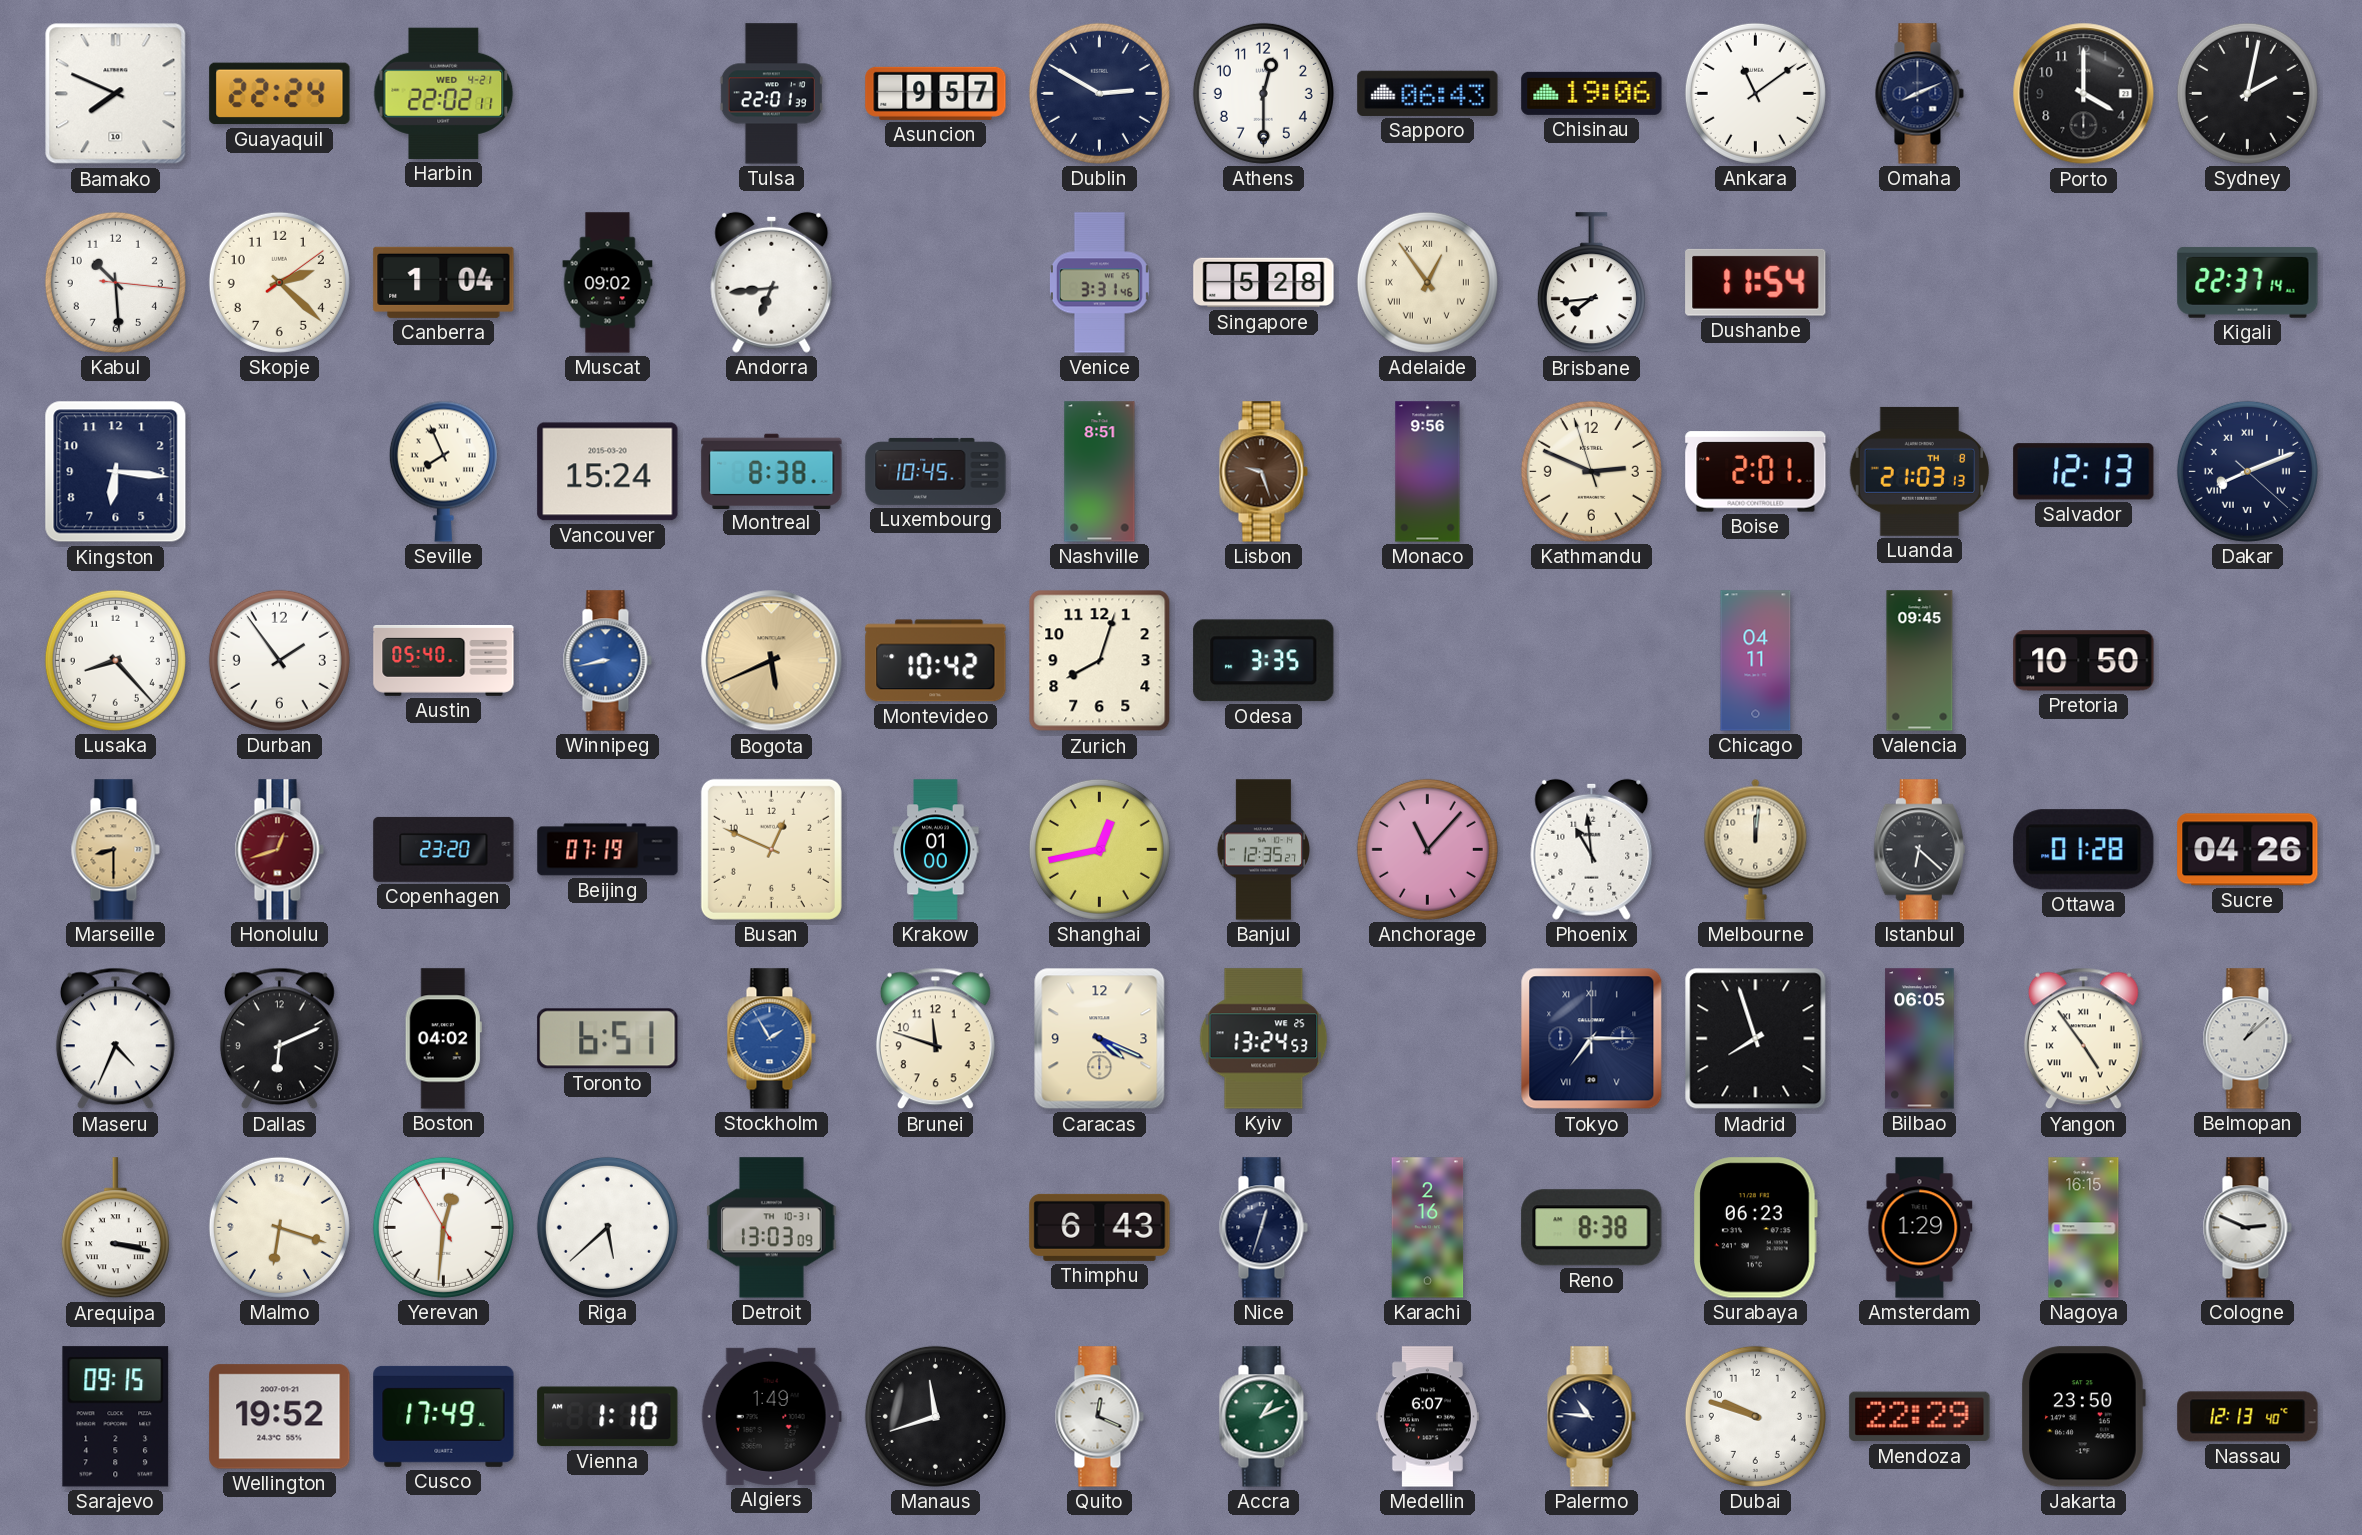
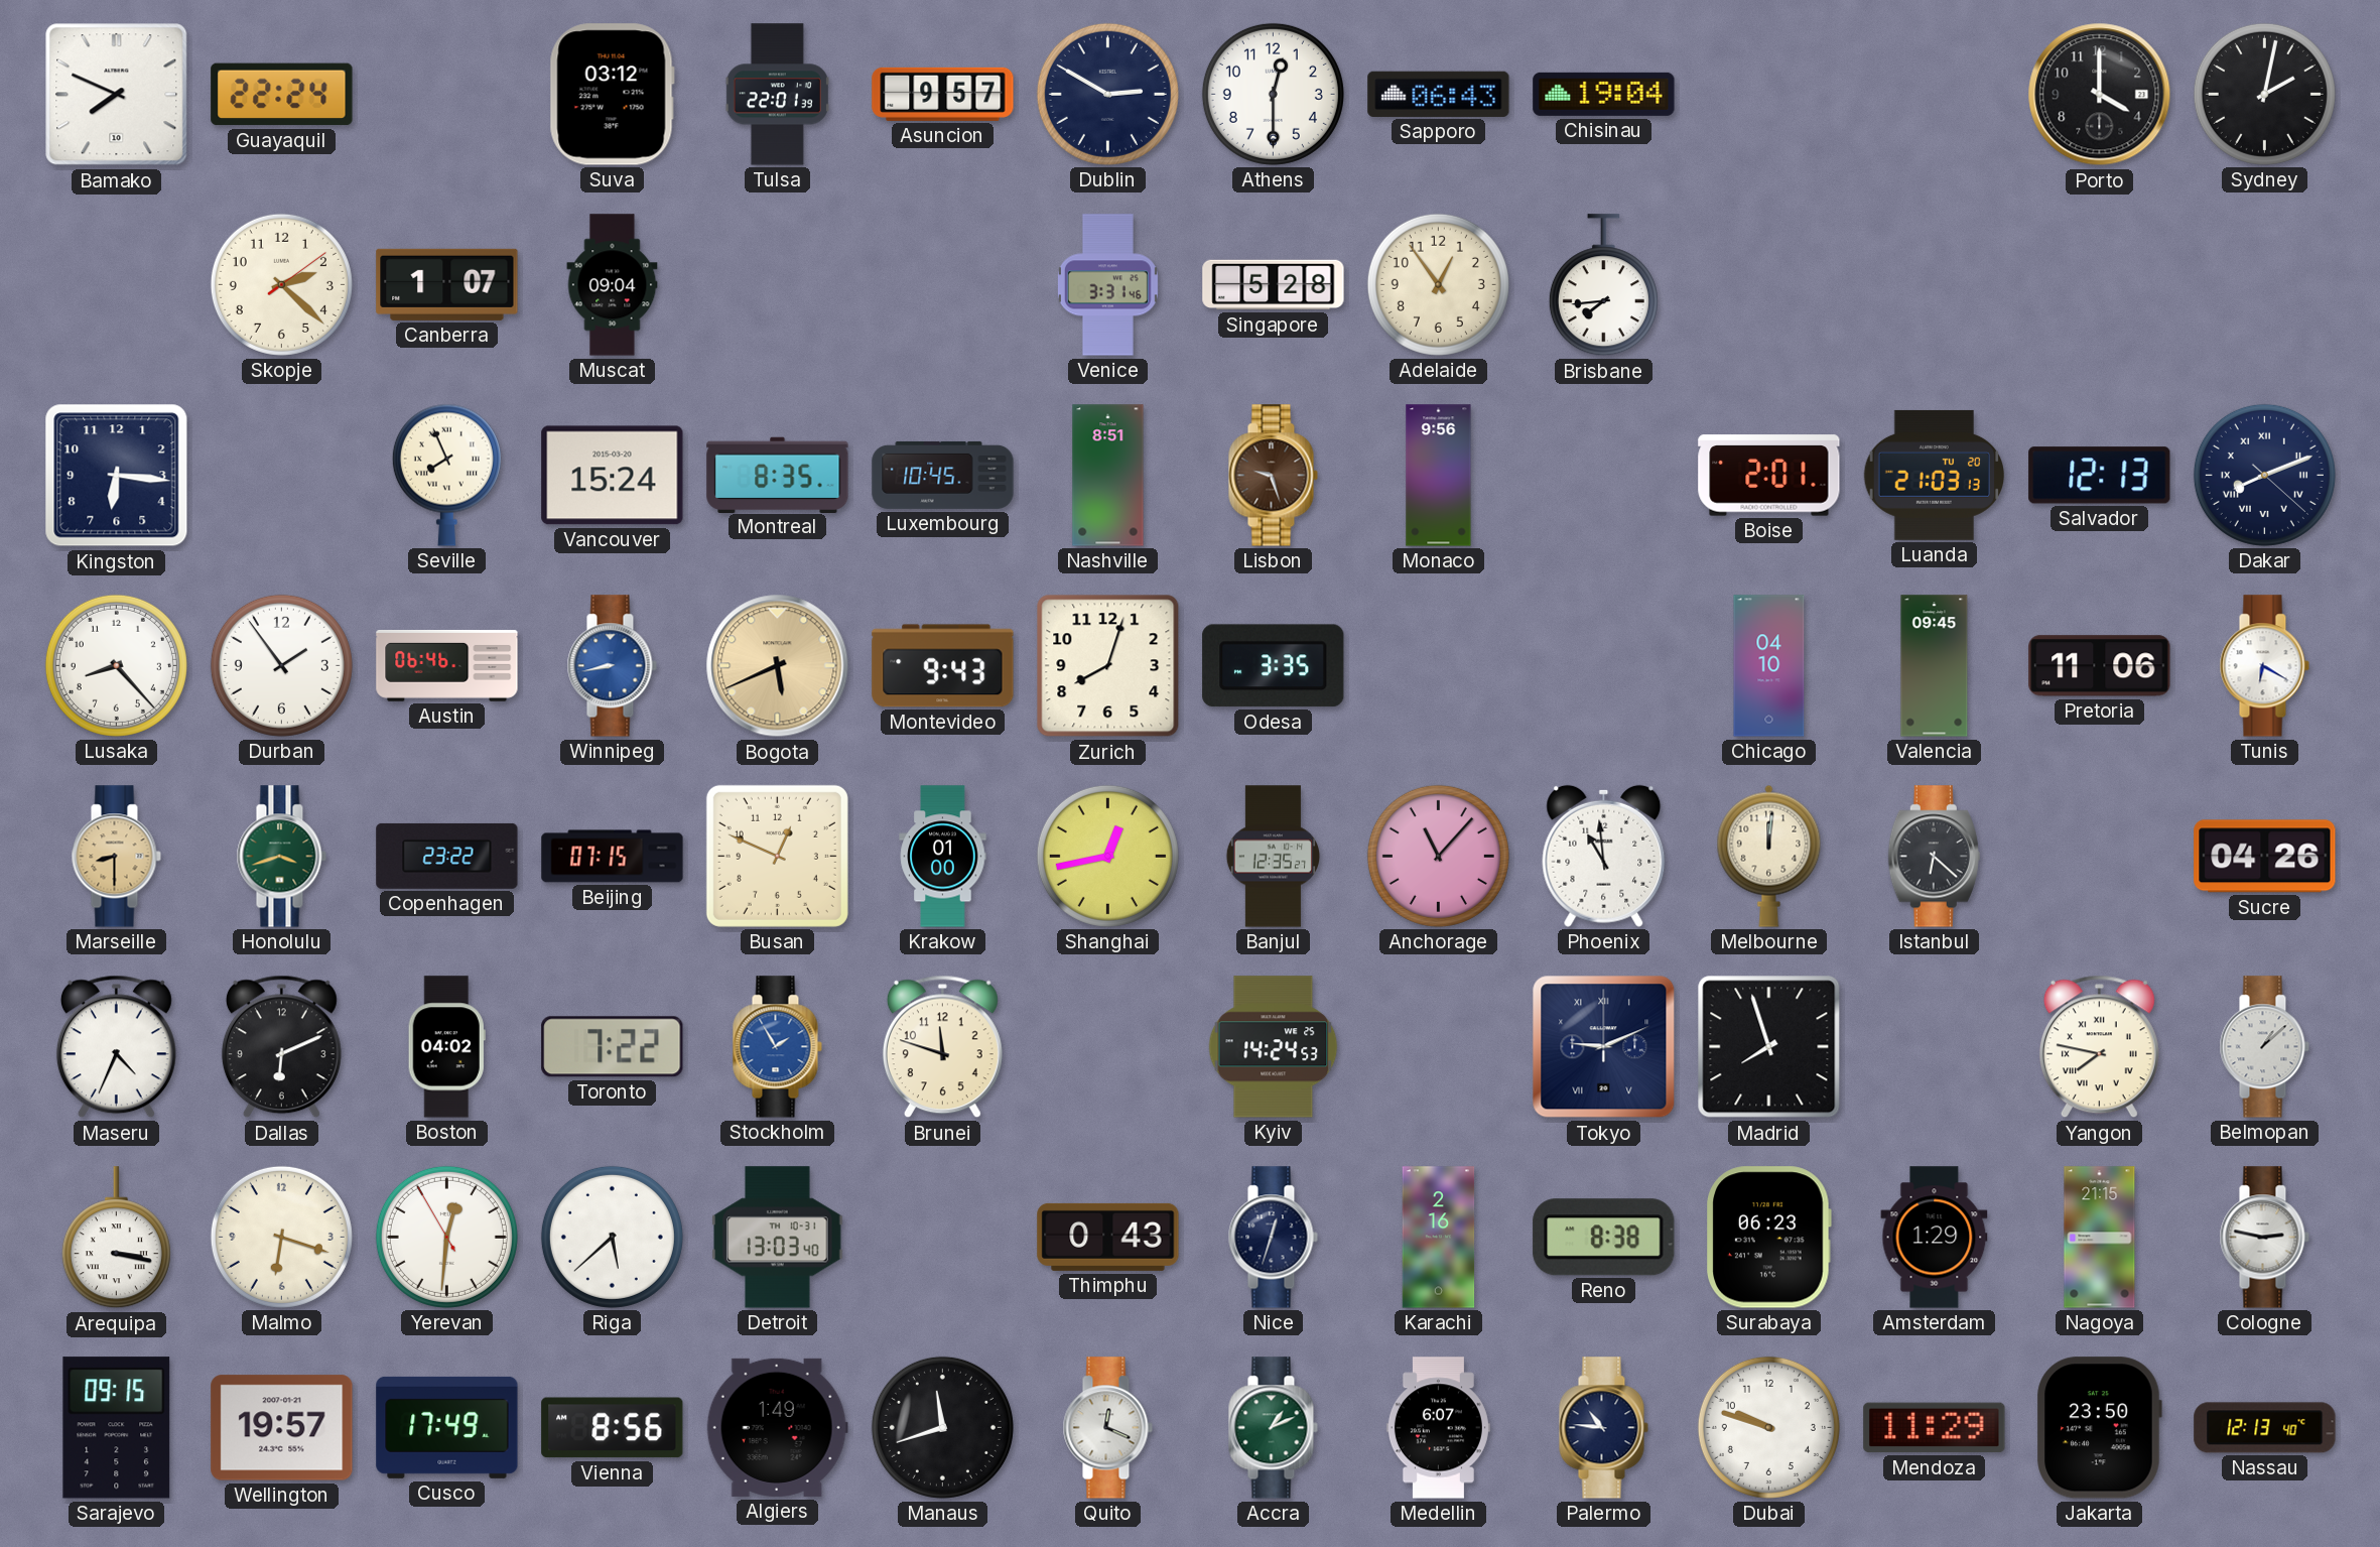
Harbin: 22:02 -> none
Suva: none -> 03:12
Chisinau: 19:06 -> 19:04
Ankara: 11:09 -> none
Omaha: 8:11 -> none
Kabul: 10:29 -> none
Canberra: 1:04 -> 1:07
Muscat: 09:02 -> 09:04
Andorra: 6:44 -> none
Adelaide numerals: Roman -> Arabic
Dushanbe: 11:54 -> none
Kigali: 22:37 -> none
Montreal: 8:38 -> 8:35
Kathmandu: 2:48 -> none
Luanda date: TH 8 -> TU 20
Austin: 05:40 -> 06:46
Montevideo: 10:42 -> 9:43
Chicago: 04:11 -> 04:10
Pretoria: 10:50 -> 11:06
Tunis: none -> 6:20
Honolulu: 12:42 -> 3:42
Honolulu dial: burgundy -> green
Copenhagen: 23:20 -> 23:22
Beijing: 07:19 -> 07:15
Ottawa: 01:28 -> none
Toronto: 6:51 -> 7:22
Caracas: 4:19 -> none
Kyiv: 13:24 -> 14:24
Tokyo: 7:15 -> 9:11
Bilbao: 06:05 -> none
Yangon: 4:54 -> 7:47
Detroit: 13:03:09 -> 13:03:40
Thimphu: 6:43 -> 0:43
Nagoya: 16:15 -> 21:15
Cologne: 2:49 -> 2:47
Wellington: 19:52 -> 19:57
Vienna: 1:10 -> 8:56
Mendoza: 22:29 -> 11:29
